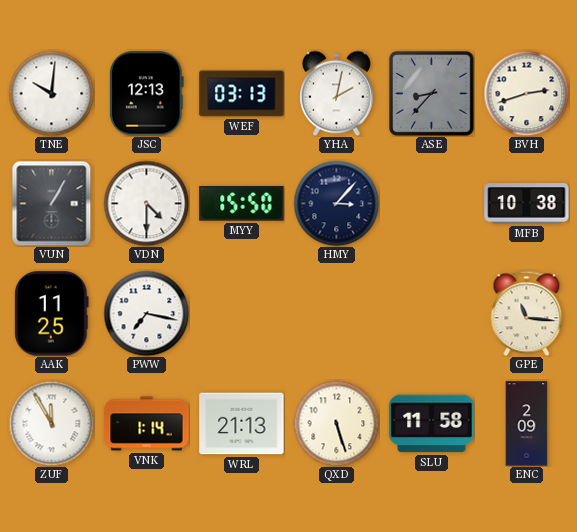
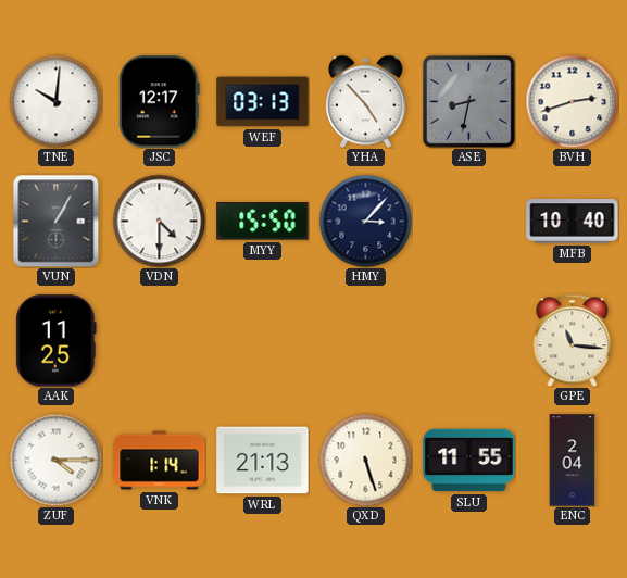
JSC: 12:13 -> 12:17
YHA: 2:02 -> 4:53
ASE: 8:37 -> 8:32
MFB: 10:38 -> 10:40
PWW: 7:17 -> none
ZUF: 11:55 -> 4:15
SLU: 11:58 -> 11:55
ENC: 2:09 -> 2:04
